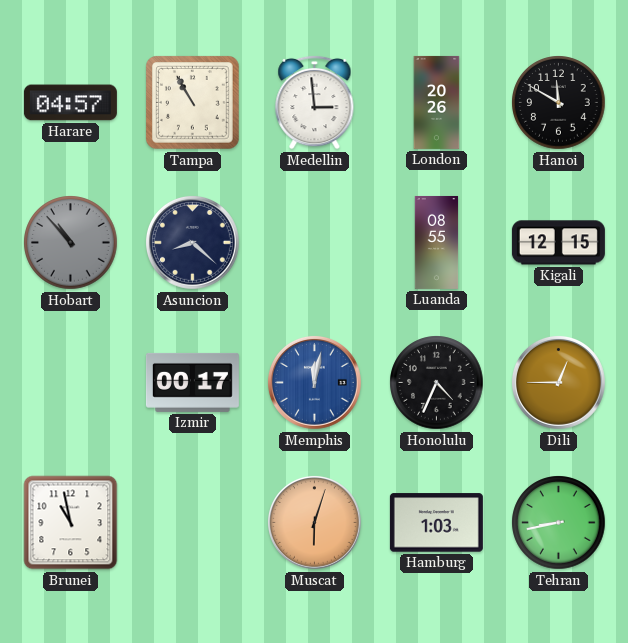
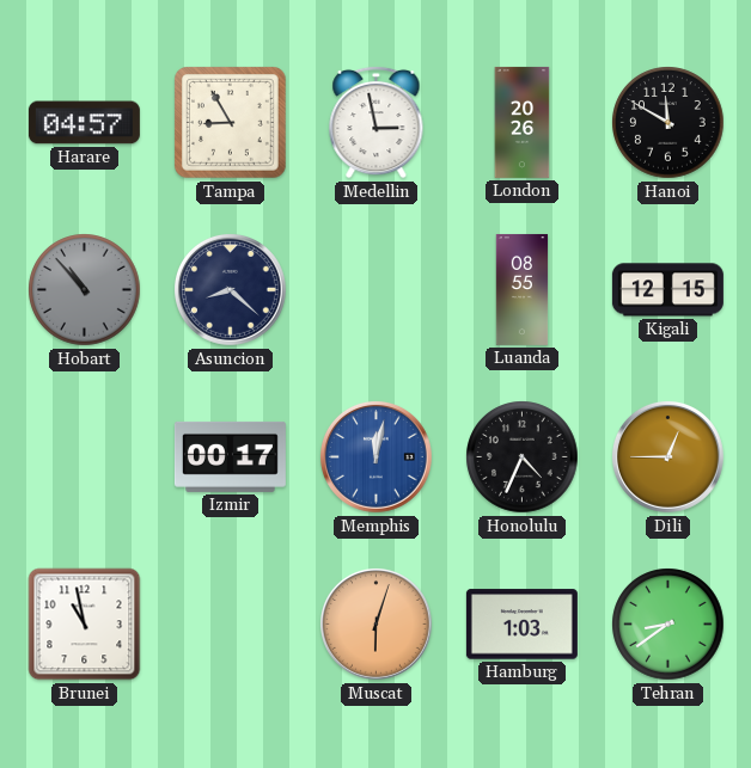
Tampa: 10:55 -> 8:55
Medellin: 2:59 -> 2:58
Tehran: 8:43 -> 8:39
